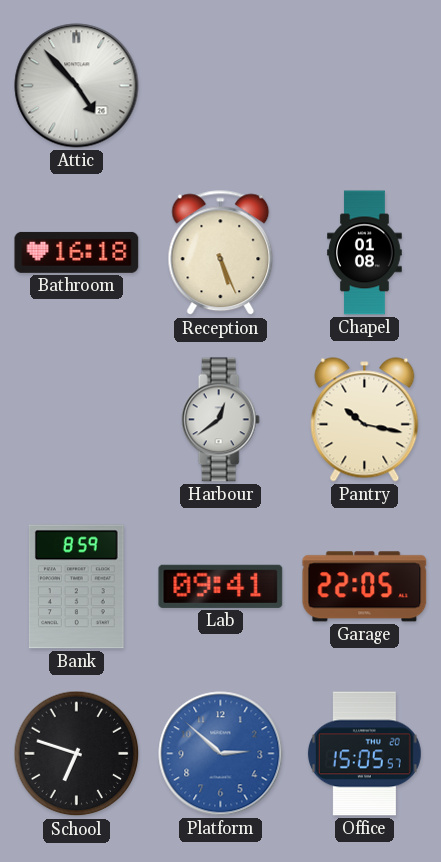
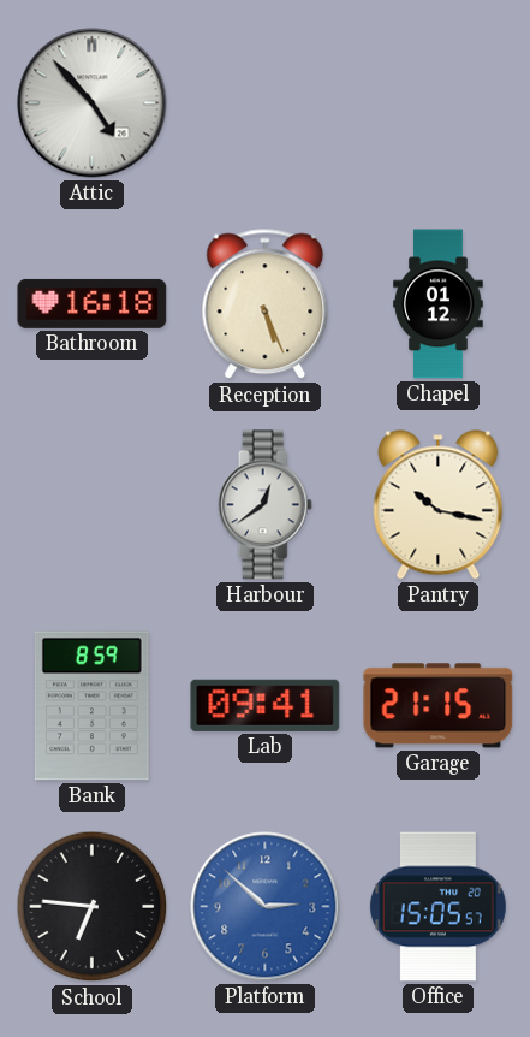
Chapel: 01:08 -> 01:12
Garage: 22:05 -> 21:15
School: 6:48 -> 6:46
